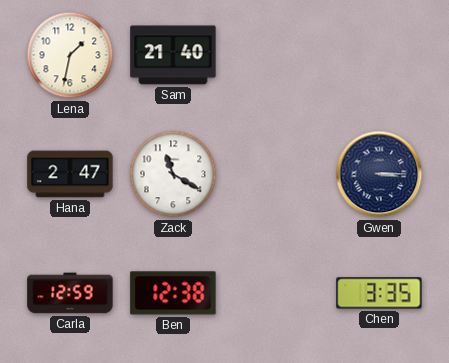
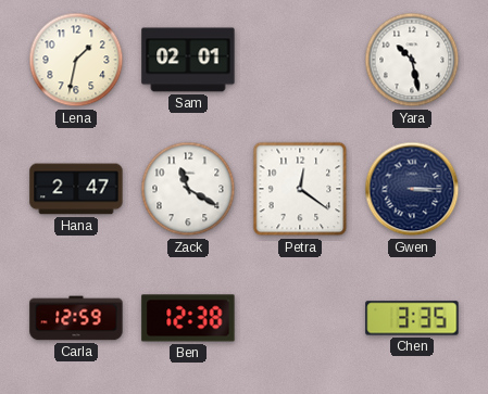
Sam: 21:40 -> 02:01
Yara: none -> 10:28
Petra: none -> 12:21
